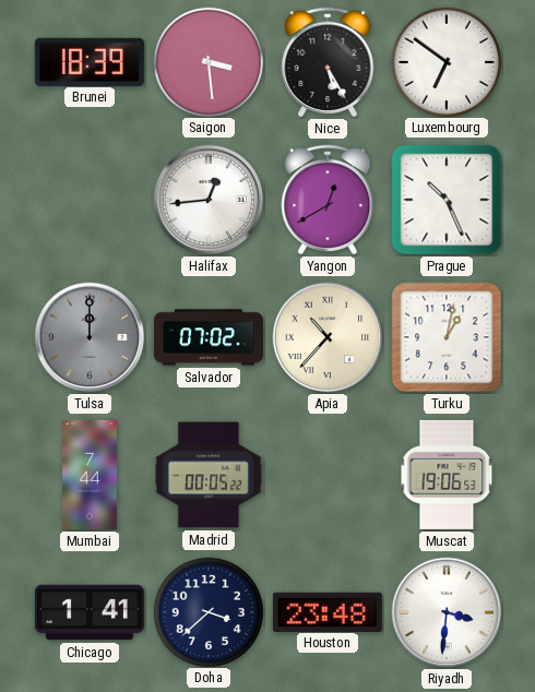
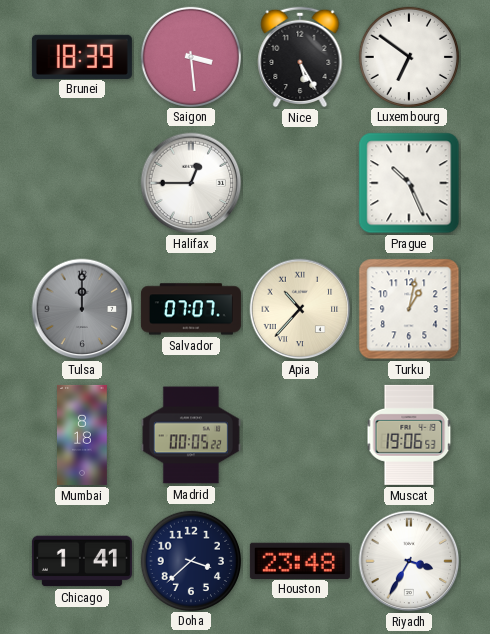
Halifax: 12:44 -> 12:45
Yangon: 12:40 -> none
Salvador: 07:02 -> 07:07
Mumbai: 7:44 -> 8:18
Riyadh: 3:31 -> 3:35
